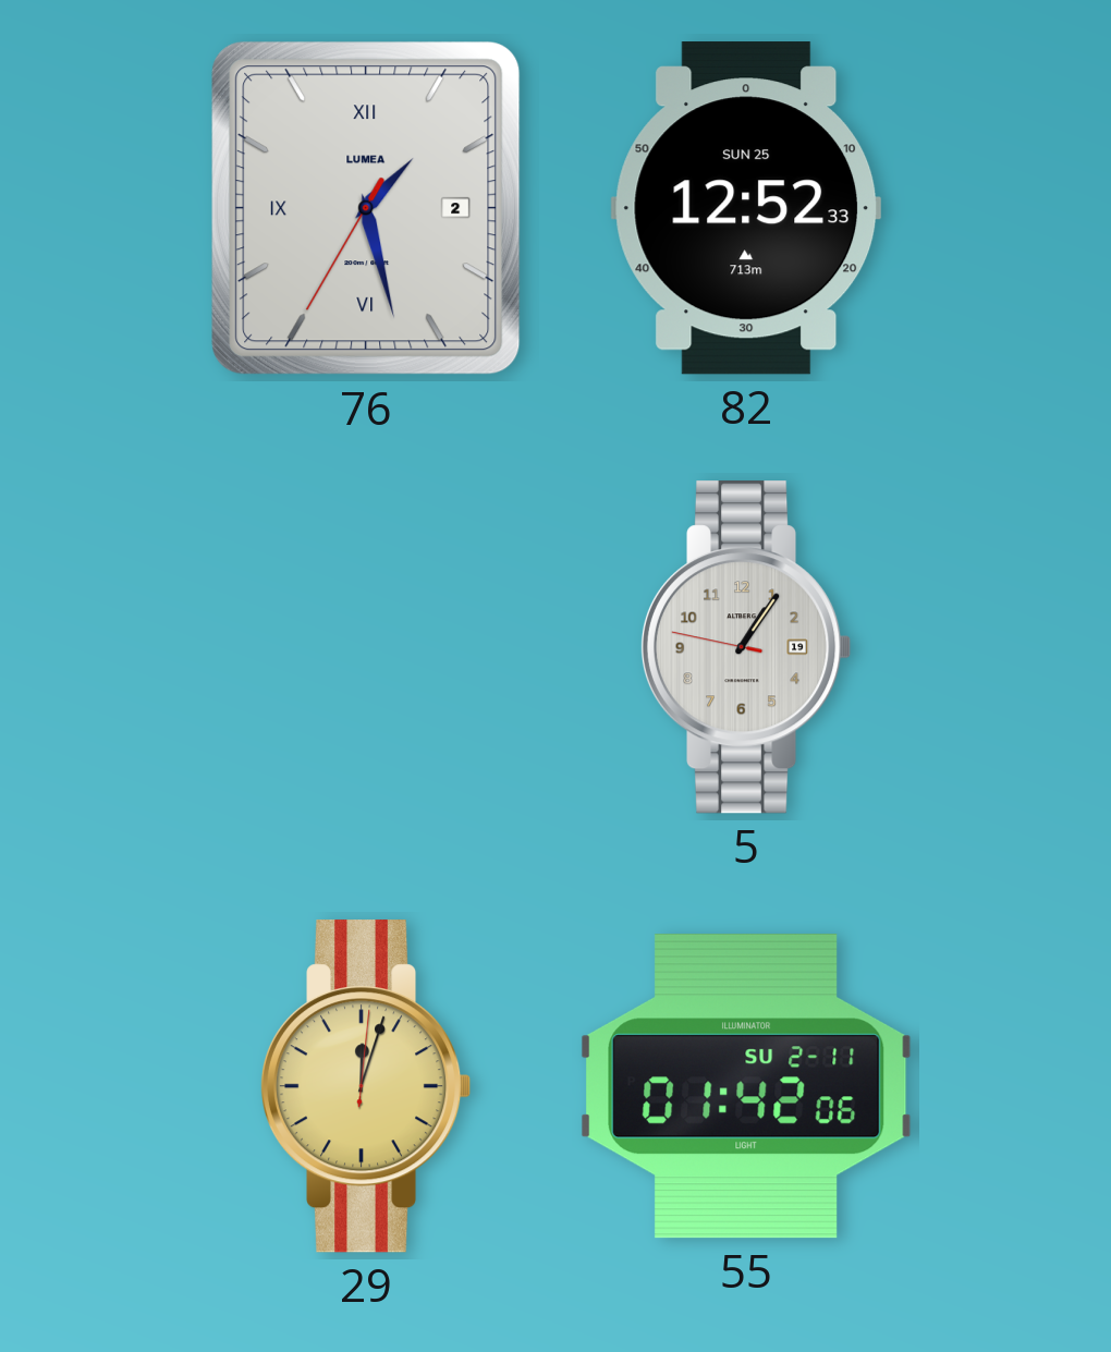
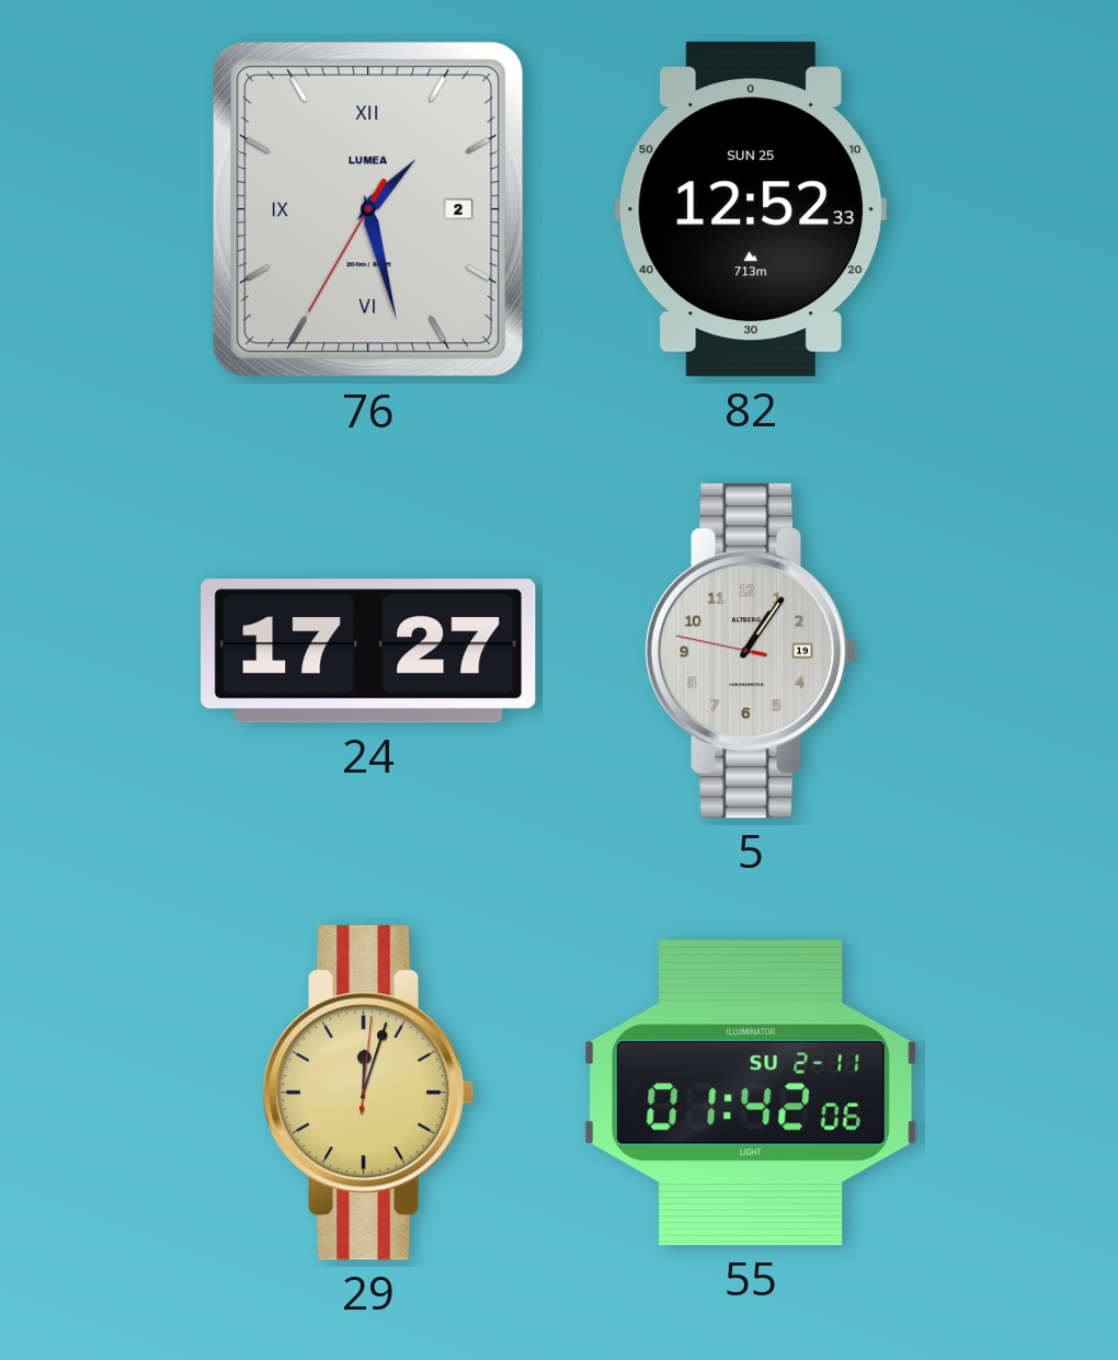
24: none -> 17:27
